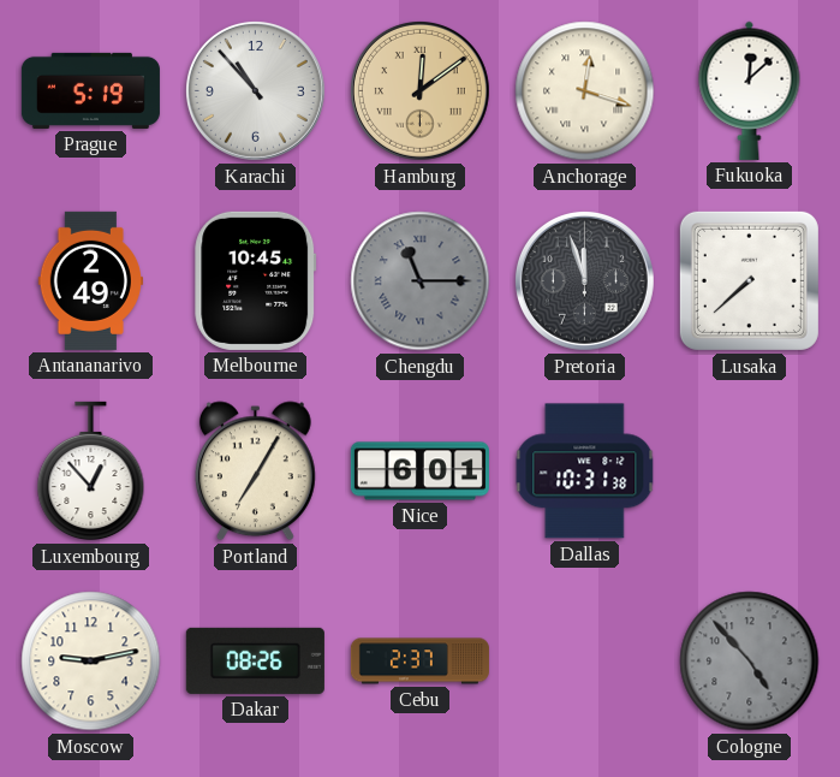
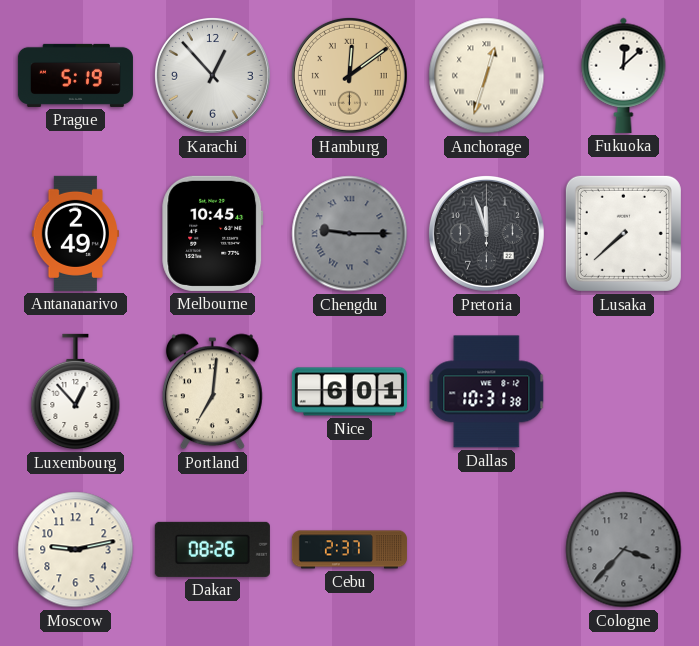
Karachi: 10:53 -> 12:53
Anchorage: 12:18 -> 12:33
Chengdu: 11:15 -> 9:15
Portland: 7:05 -> 7:01
Cologne: 4:53 -> 3:37
